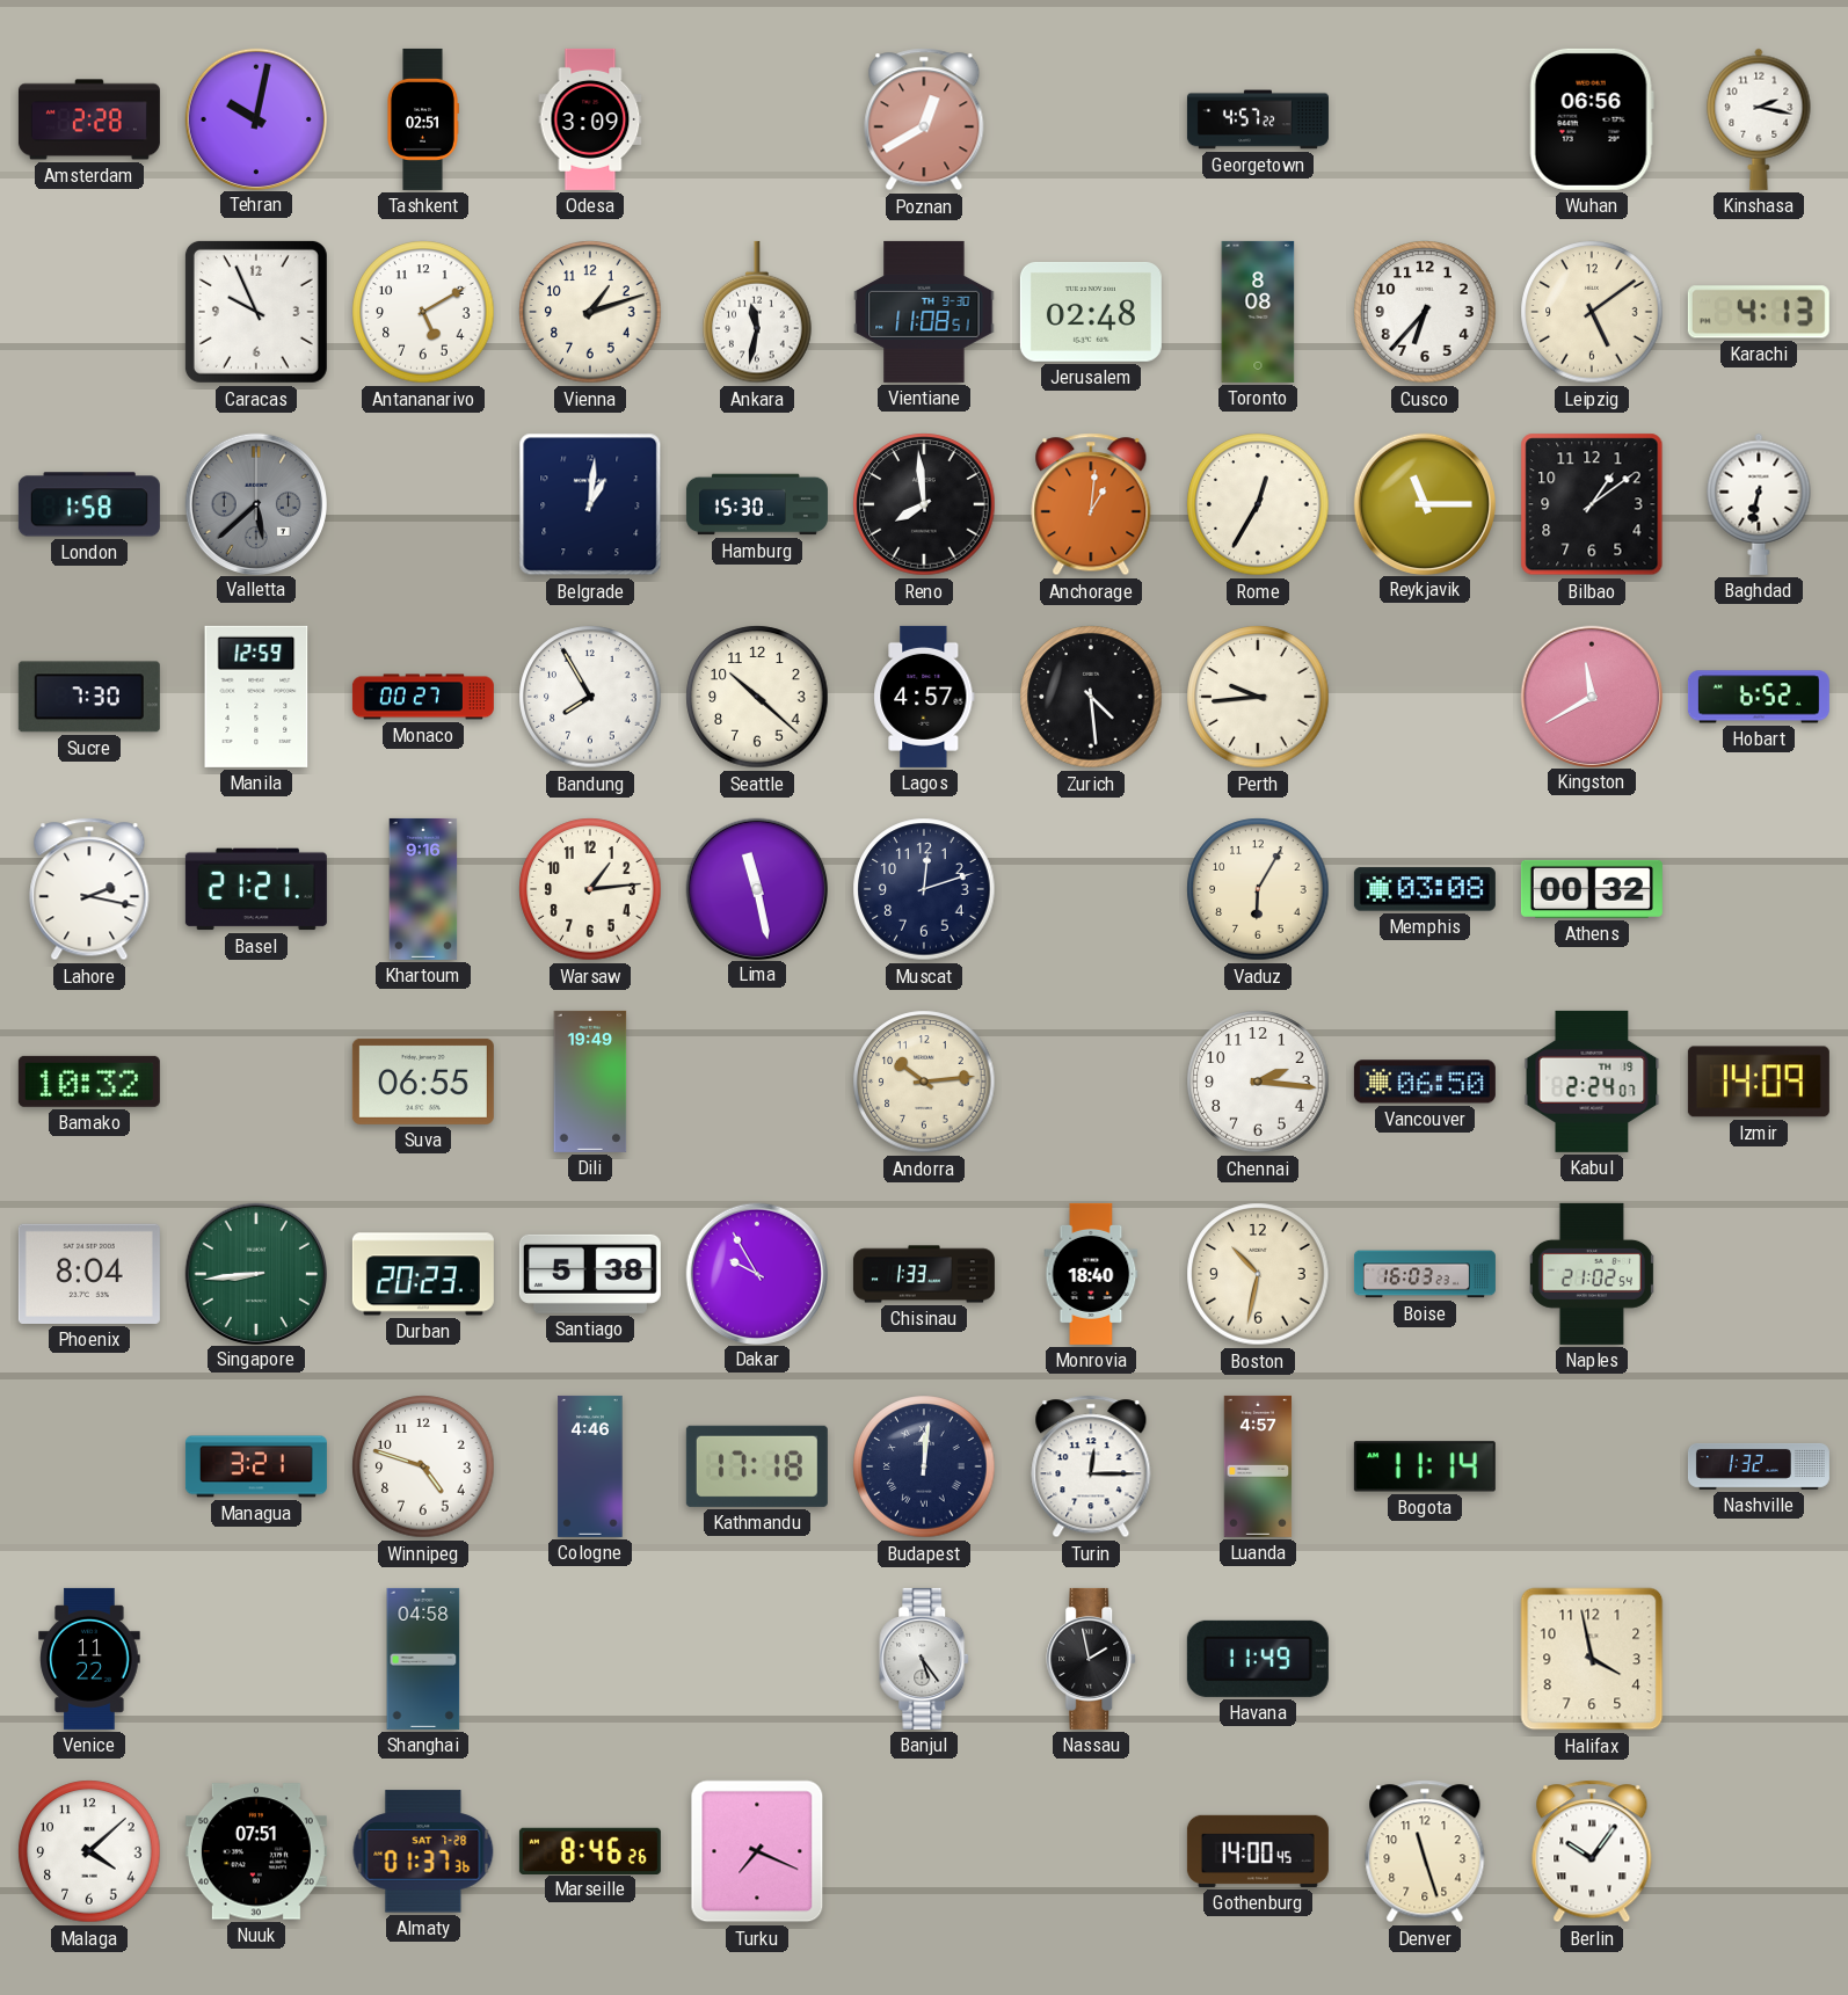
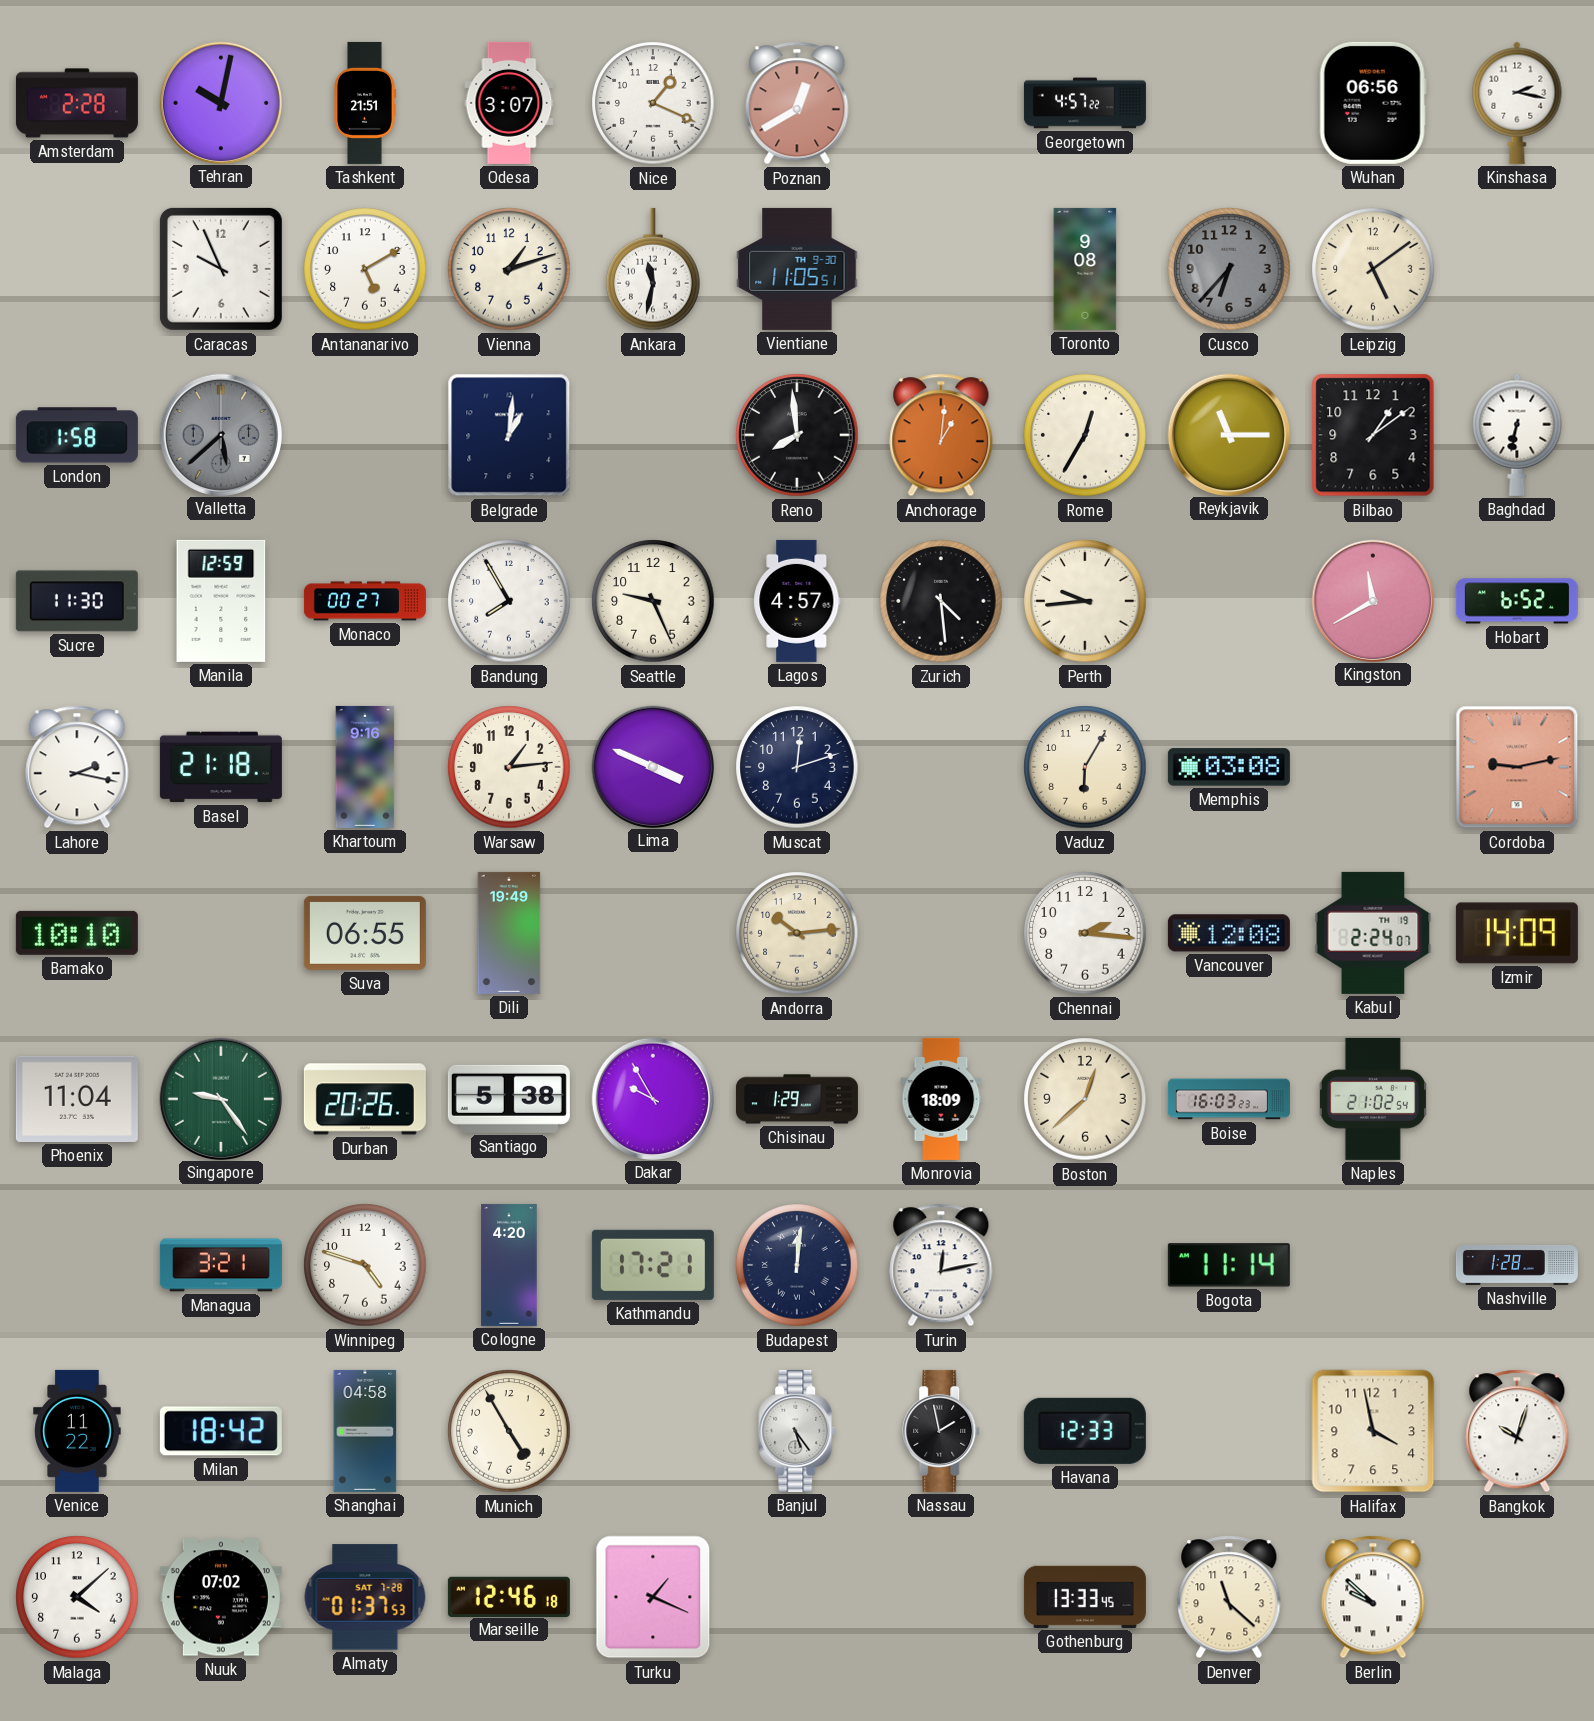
Tashkent: 02:51 -> 21:51
Odesa: 3:09 -> 3:07
Nice: none -> 1:19
Vientiane: 11:08 -> 11:05
Jerusalem: 02:48 -> none
Toronto: 8:08 -> 9:08
Cusco dial: white -> grey
Karachi: 4:13 -> none
Hamburg: 15:30 -> none
Sucre: 7:30 -> 11:30
Seattle: 10:22 -> 9:26
Basel: 21:21 -> 21:18
Lima: 11:28 -> 3:49
Athens: 00:32 -> none
Cordoba: none -> 9:13
Bamako: 10:32 -> 10:10
Vancouver: 06:50 -> 12:08
Phoenix: 8:04 -> 11:04
Singapore: 8:44 -> 9:24
Durban: 20:23 -> 20:26
Chisinau: 1:33 -> 1:29
Monrovia: 18:40 -> 18:09
Boston: 10:32 -> 12:38
Cologne: 4:46 -> 4:20
Kathmandu: 17:18 -> 17:21
Turin: 12:15 -> 12:13
Luanda: 4:57 -> none
Nashville: 1:32 -> 1:28
Milan: none -> 18:42
Munich: none -> 4:55
Havana: 11:49 -> 12:33
Bangkok: none -> 10:03
Nuuk: 07:51 -> 07:02
Almaty: 01:37:36 -> 01:37:53
Marseille: 8:46 -> 12:46
Turku: 7:19 -> 1:19
Gothenburg: 14:00 -> 13:33
Denver: 11:27 -> 11:22
Berlin: 10:06 -> 9:52
